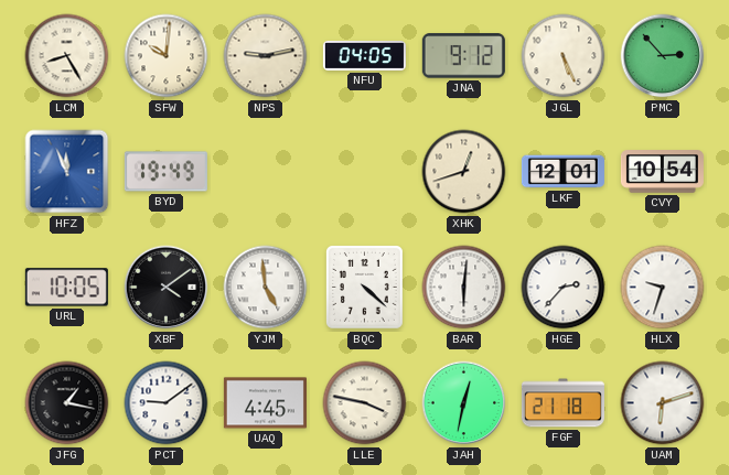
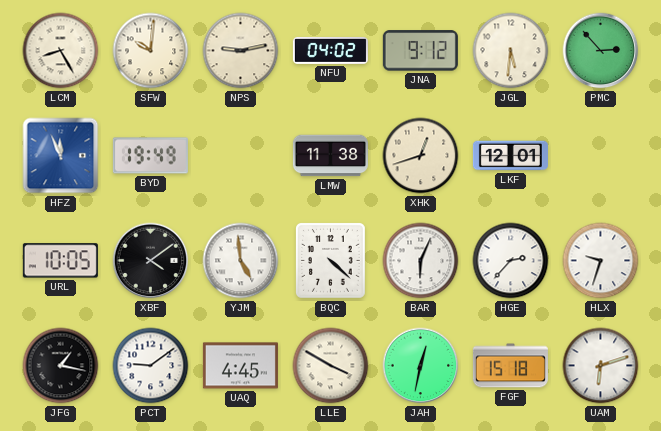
NFU: 04:05 -> 04:02
JGL: 5:26 -> 5:31
LMW: none -> 11:38
CVY: 10:54 -> none
BAR: 6:01 -> 6:04
LLE: 3:47 -> 3:50
FGF: 21:18 -> 15:18
